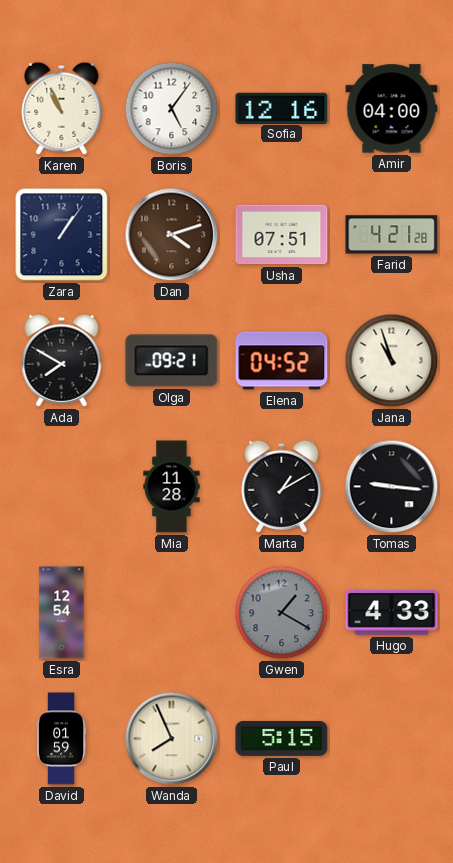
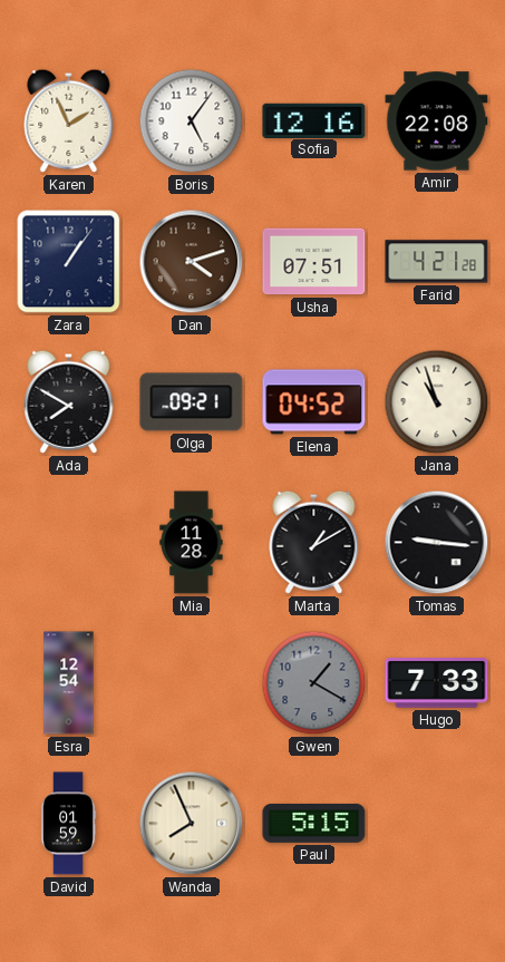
Karen: 10:56 -> 1:56
Amir: 04:00 -> 22:08
Hugo: 4:33 -> 7:33
